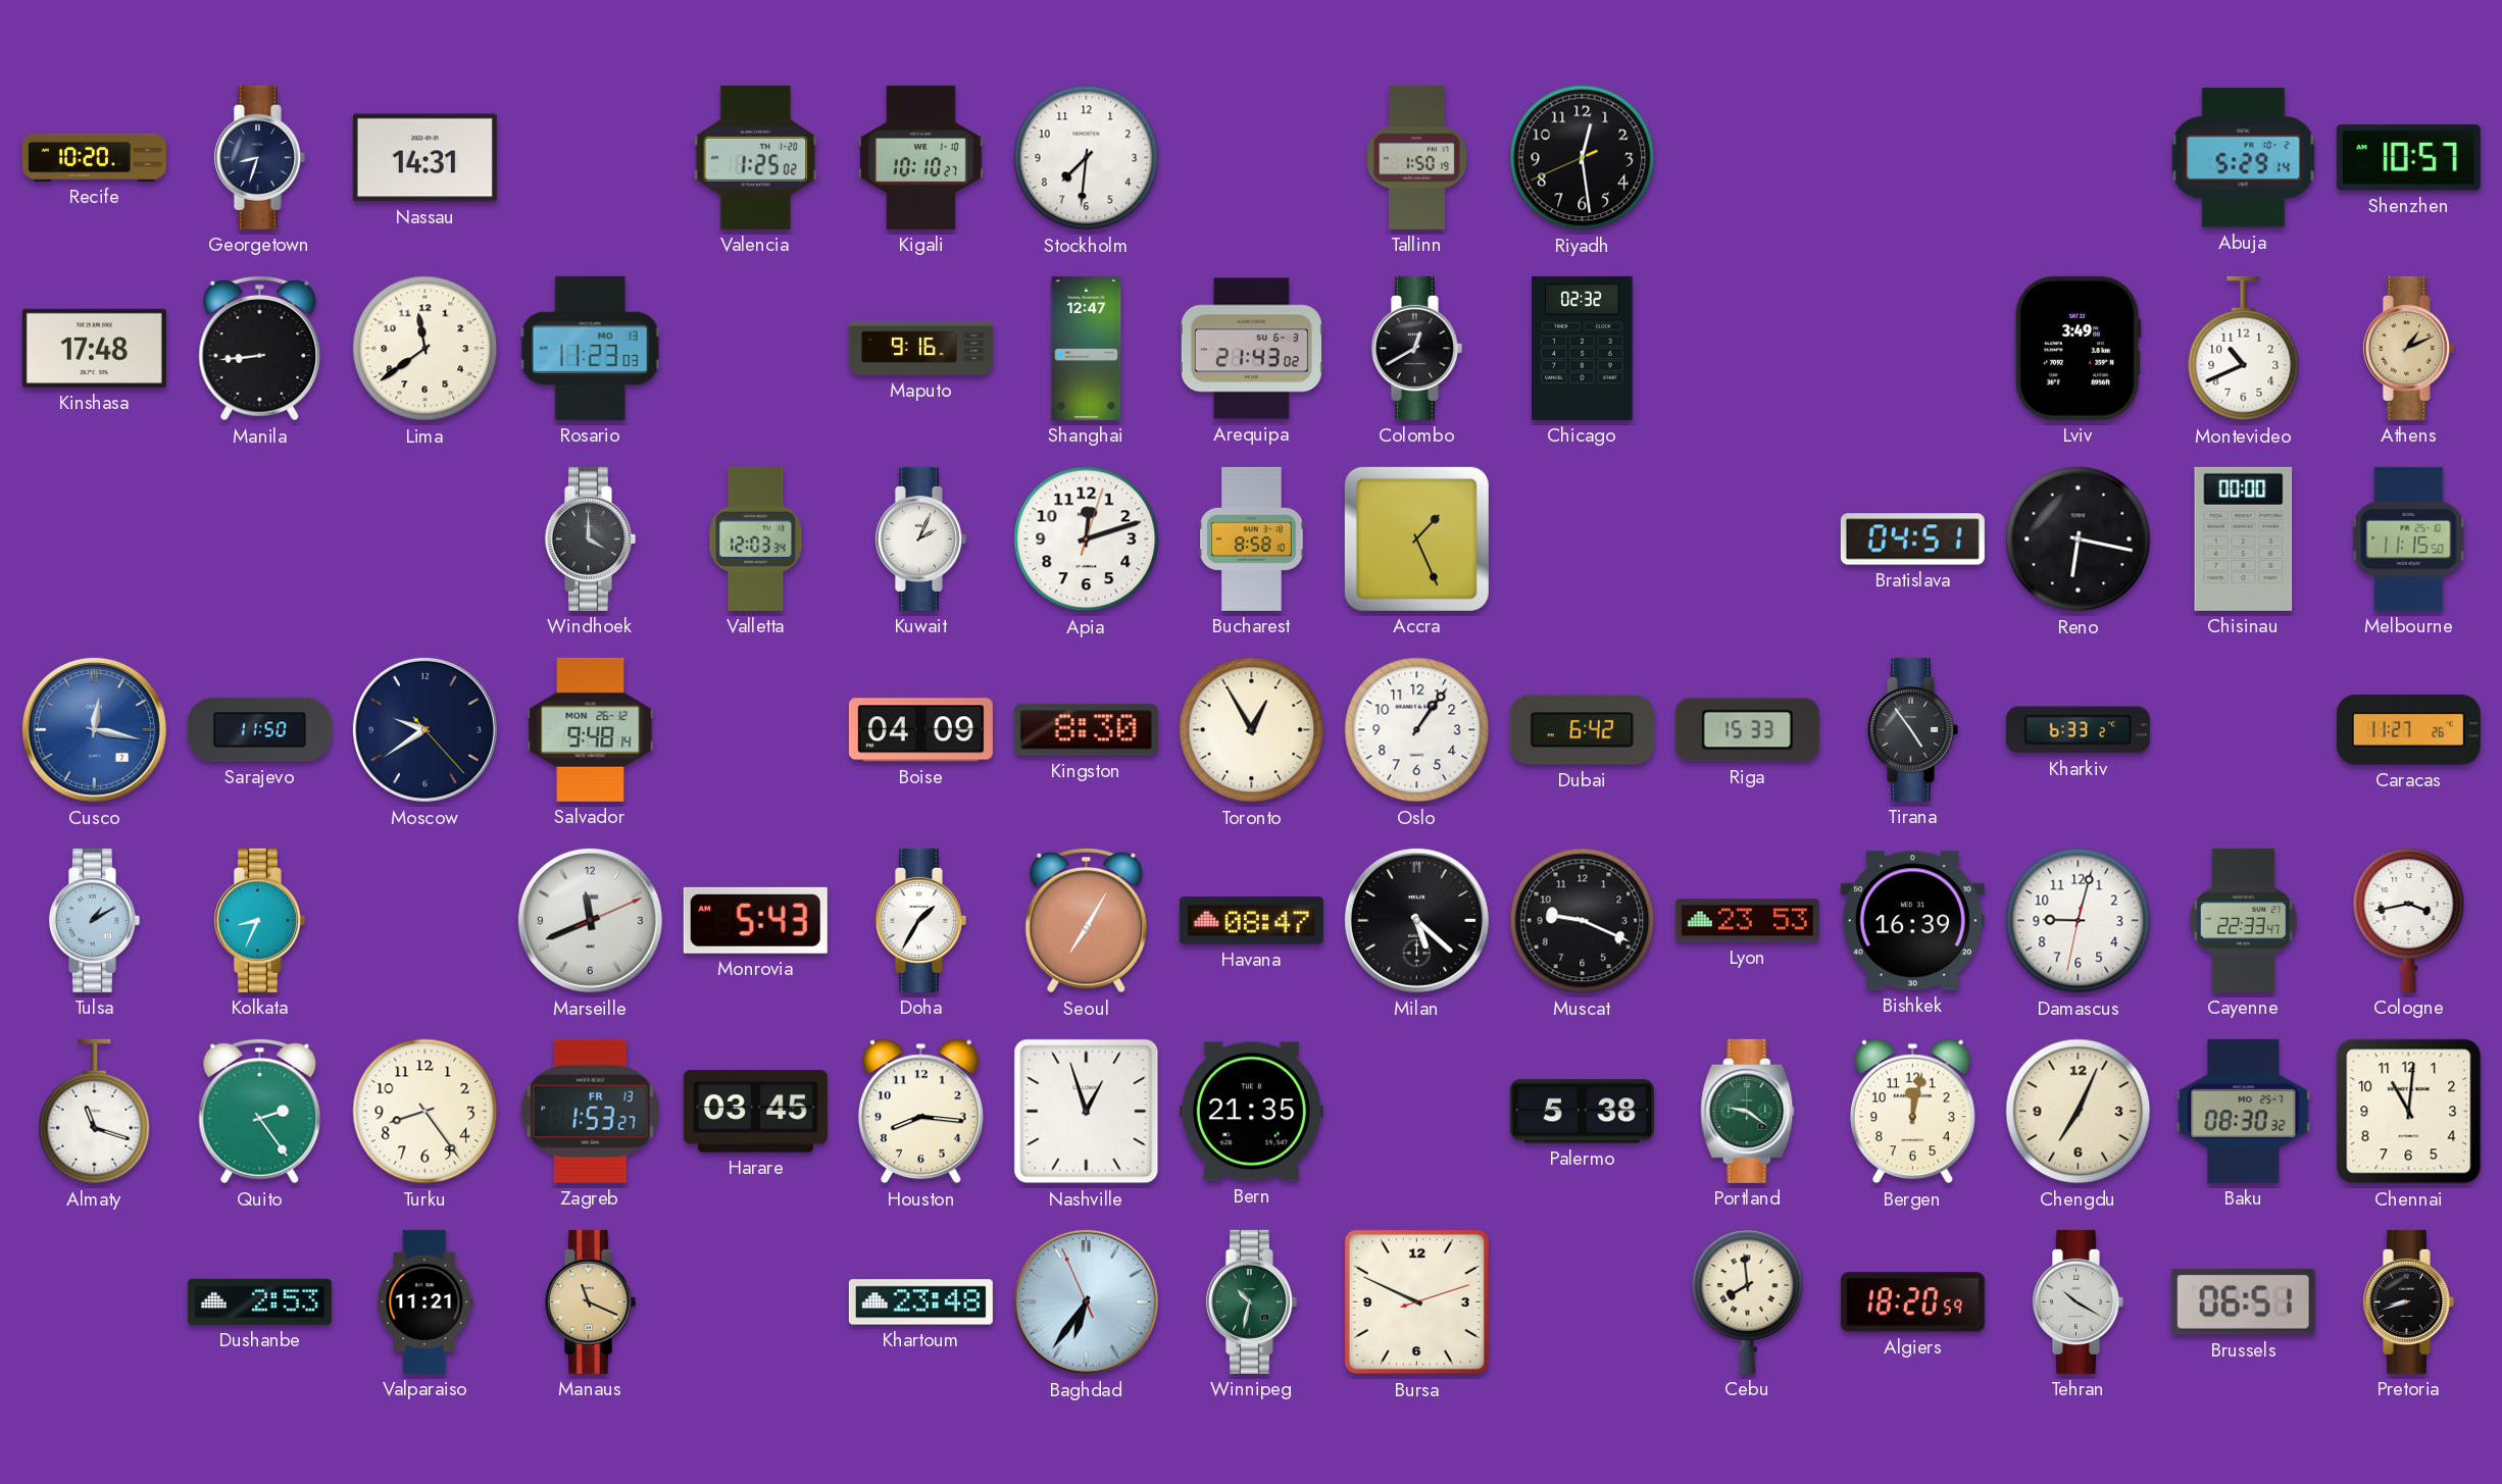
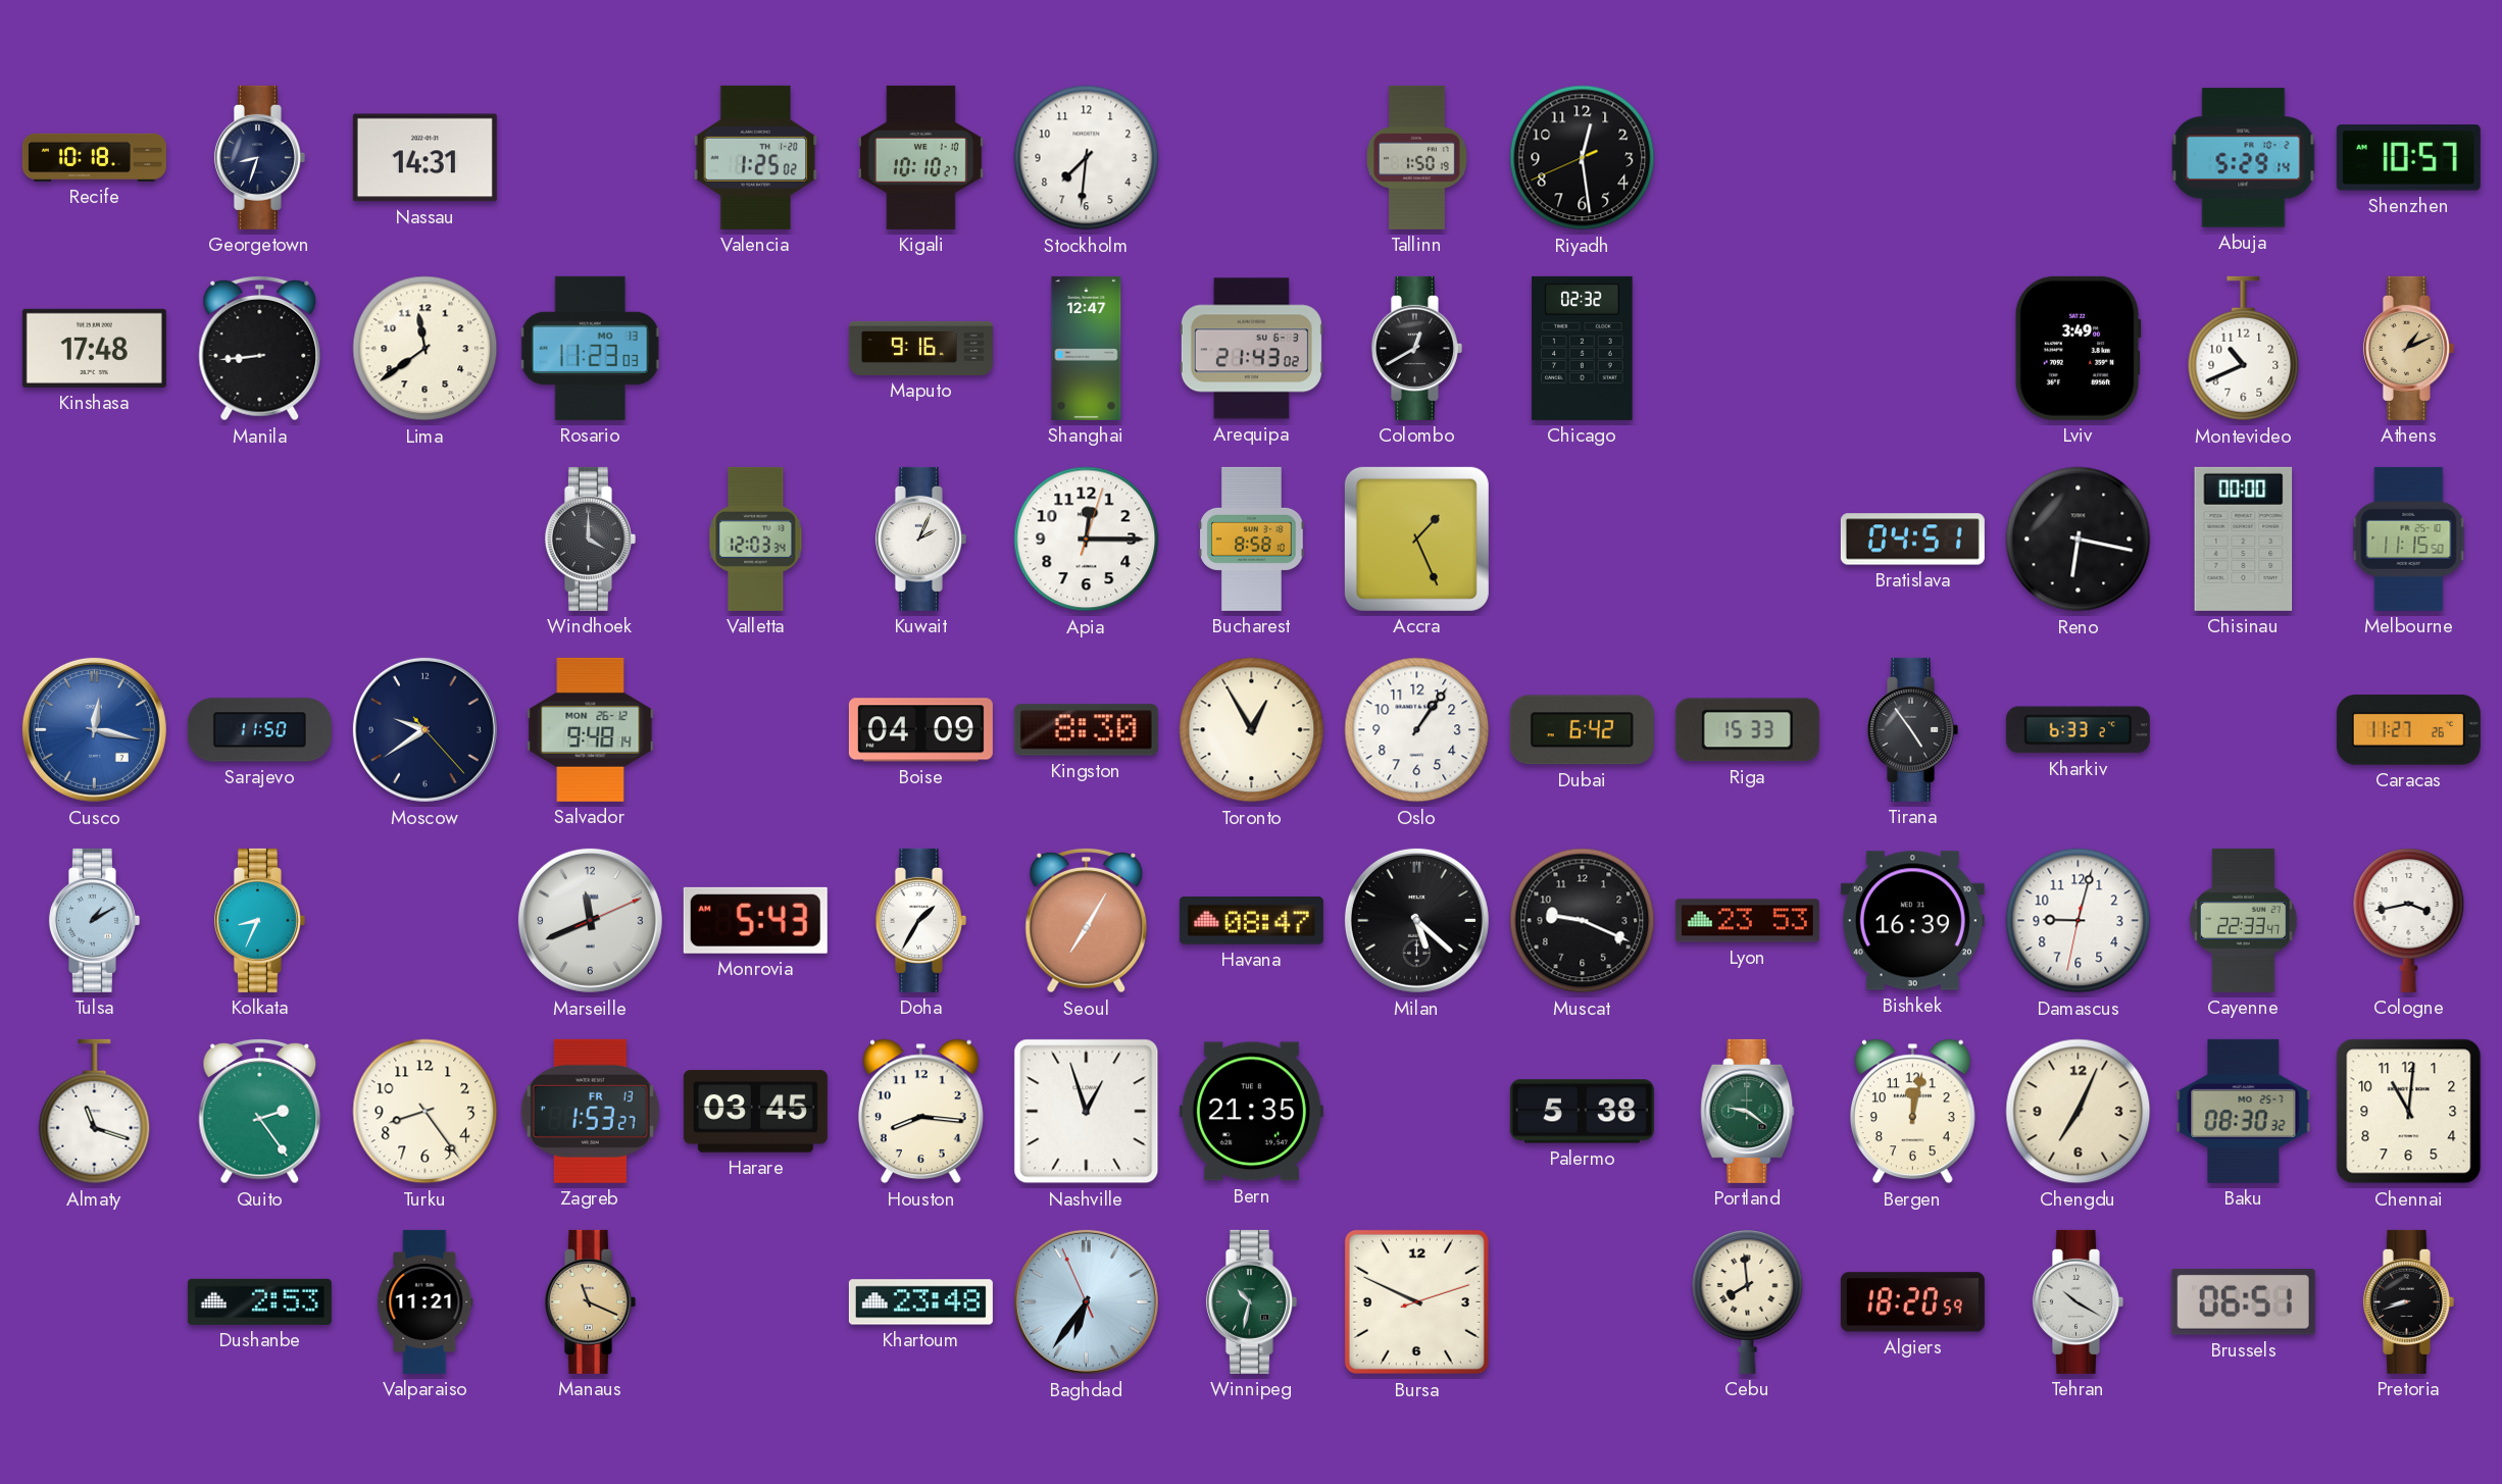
Recife: 10:20 -> 10:18
Apia: 12:12 -> 12:15
